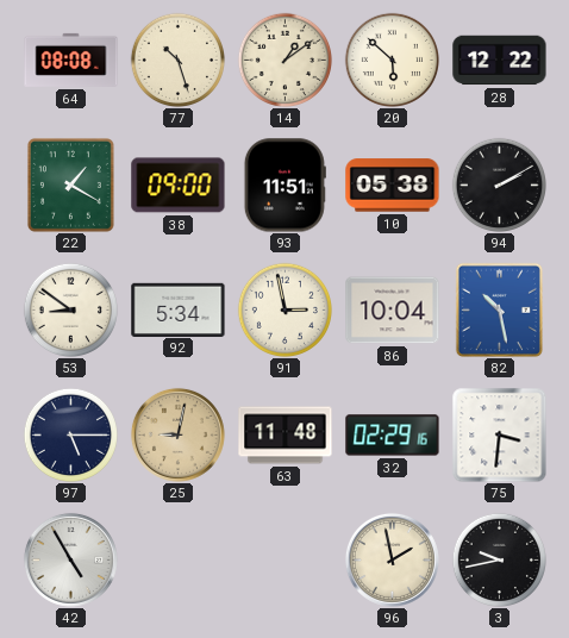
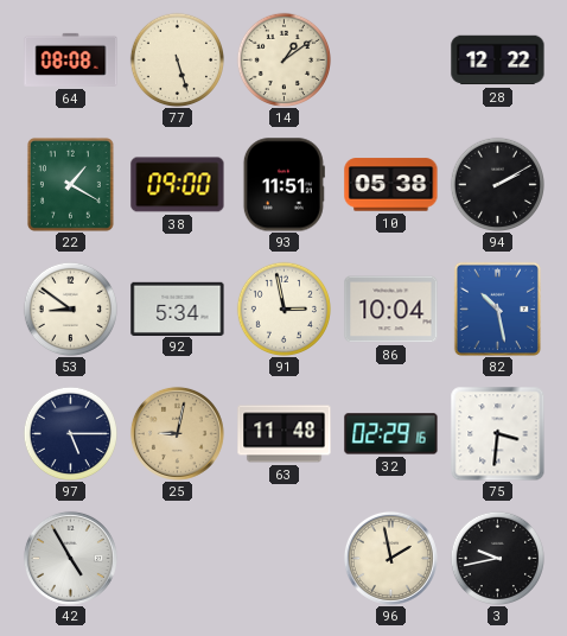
77: 10:27 -> 5:27
20: 5:52 -> none
